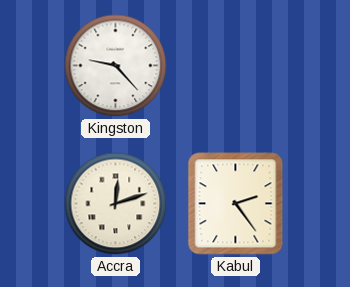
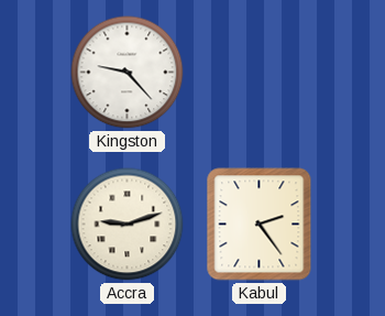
Accra: 12:12 -> 9:12
